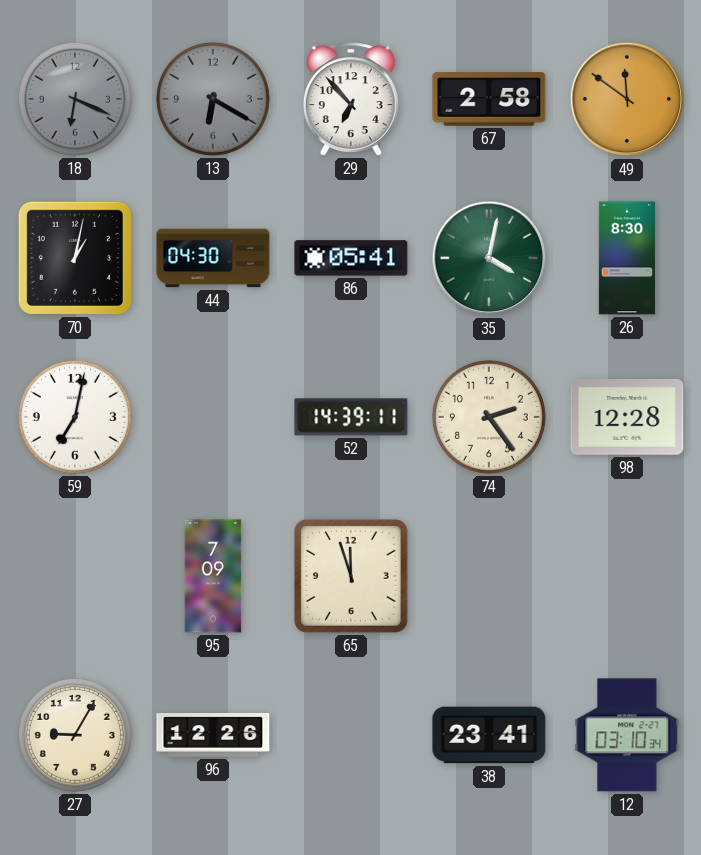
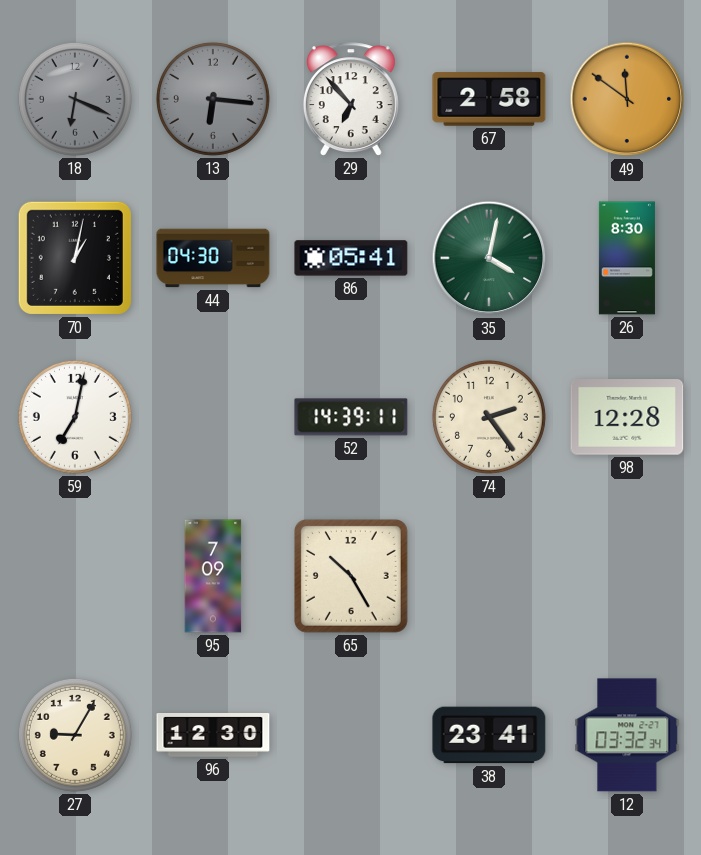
13: 6:20 -> 6:16
65: 11:57 -> 10:25
96: 12:26 -> 12:30
12: 03:10 -> 03:32
